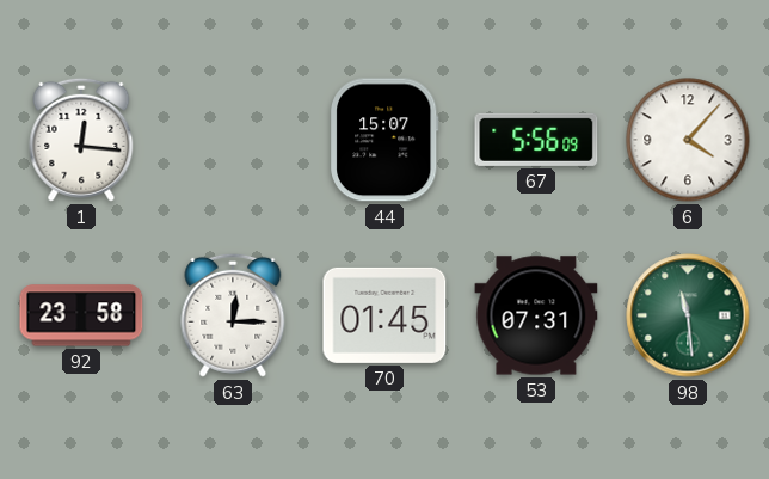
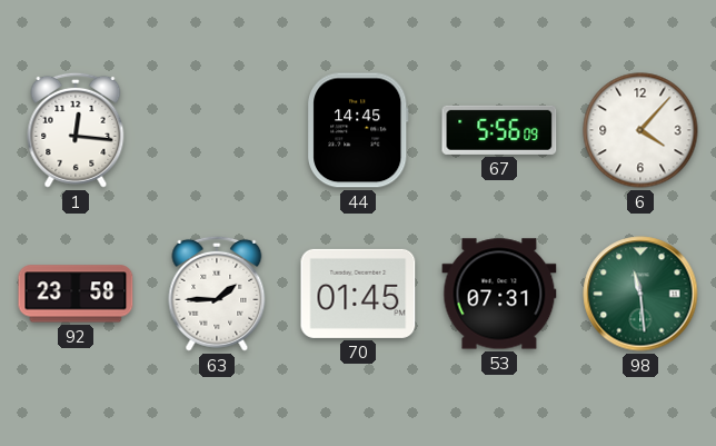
44: 15:07 -> 14:45
63: 12:15 -> 1:45
